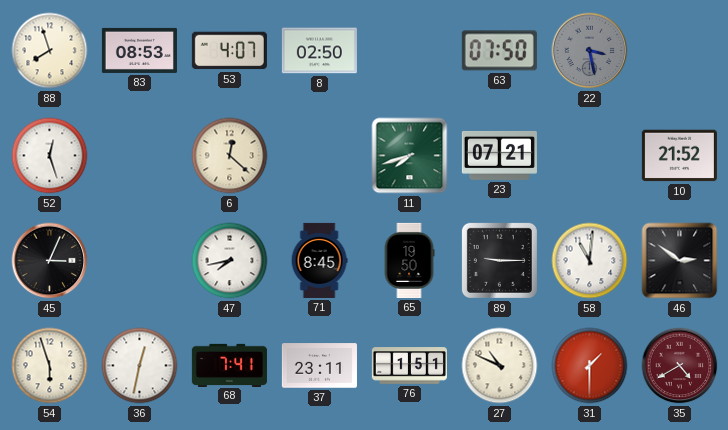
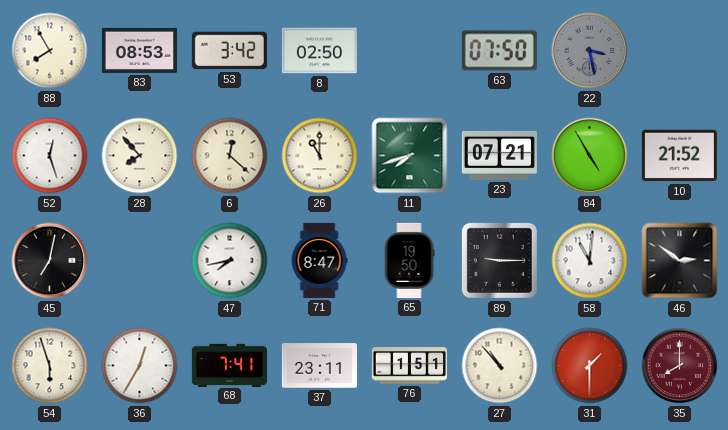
88: 7:57 -> 7:55
53: 4:07 -> 3:42
28: none -> 7:53
26: none -> 11:00
84: none -> 4:55
45: 3:04 -> 7:02
71: 8:45 -> 8:47
36: 12:32 -> 12:35
27: 10:49 -> 10:53
35: 4:40 -> 8:00
